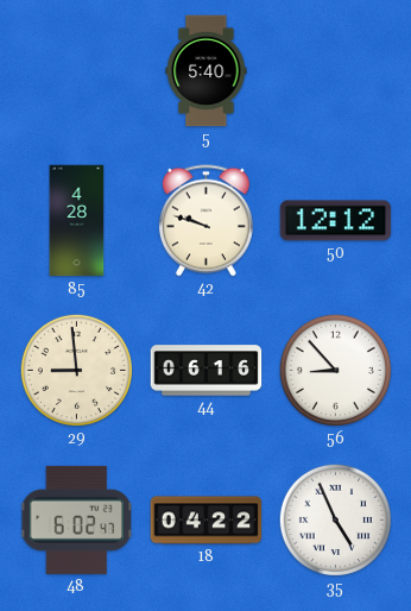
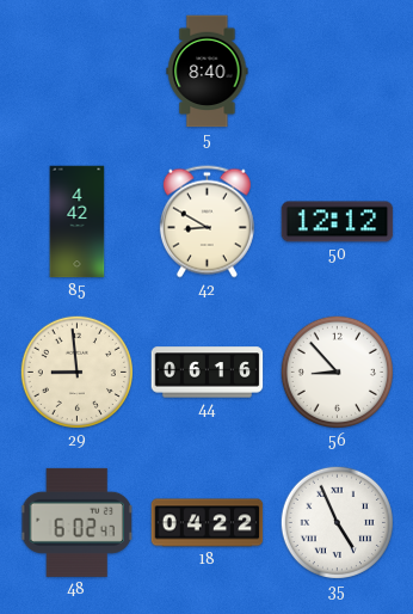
5: 5:40 -> 8:40
85: 4:28 -> 4:42
42: 9:48 -> 8:50
